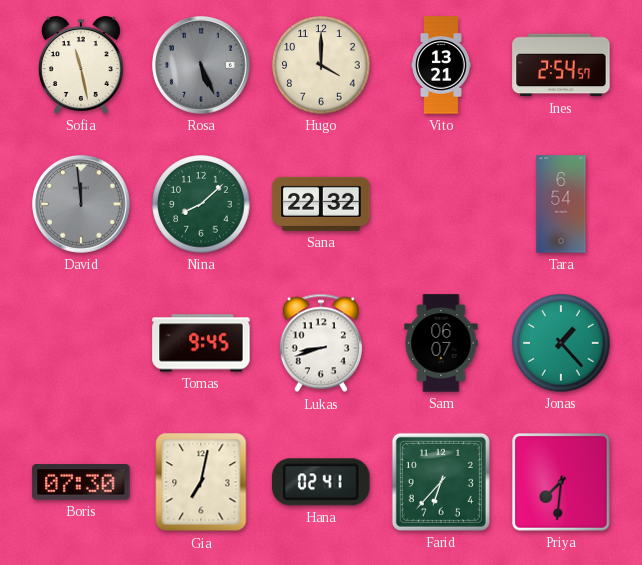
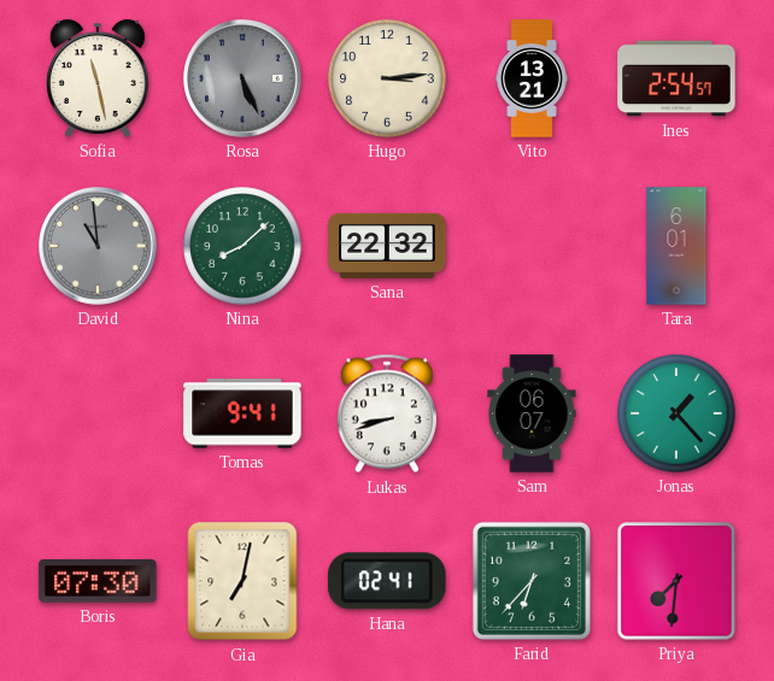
Hugo: 4:00 -> 3:14
David: 11:59 -> 10:59
Tara: 6:54 -> 6:01
Tomas: 9:45 -> 9:41
